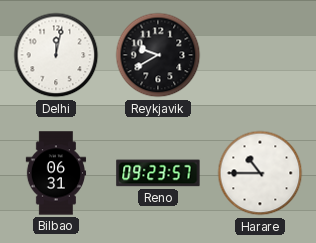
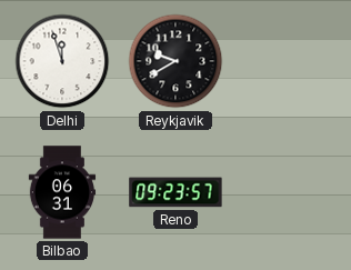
Delhi: 12:02 -> 11:57
Harare: 10:45 -> none
